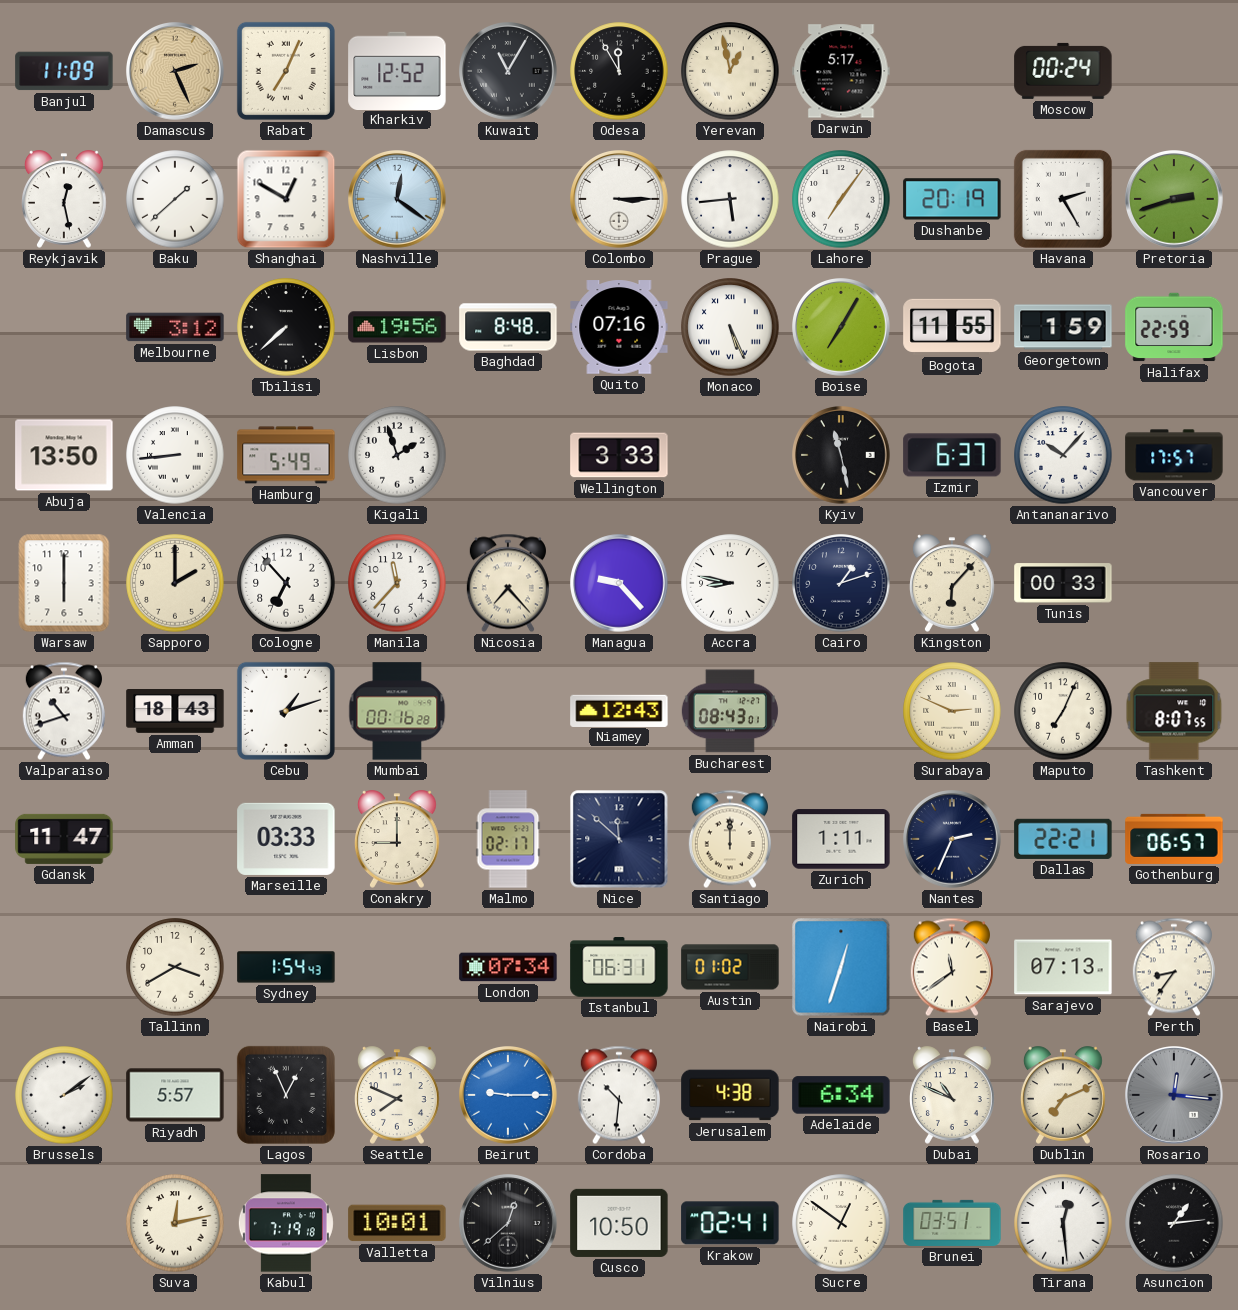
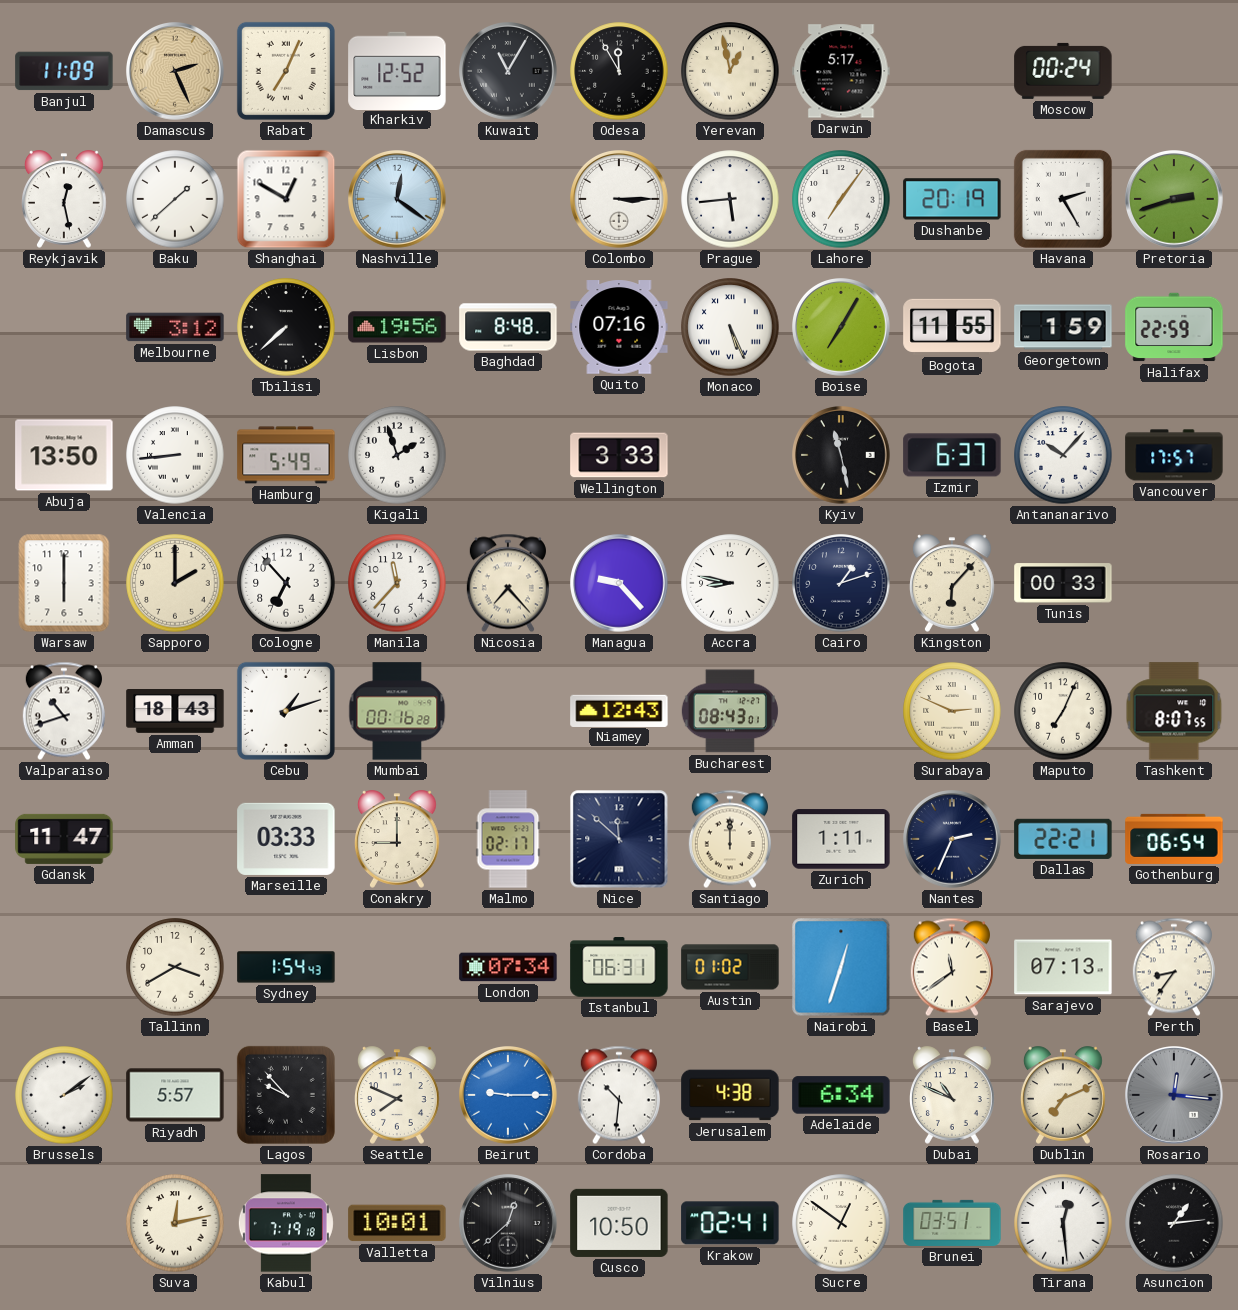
Gothenburg: 06:57 -> 06:54
Lagos: 12:56 -> 9:53
